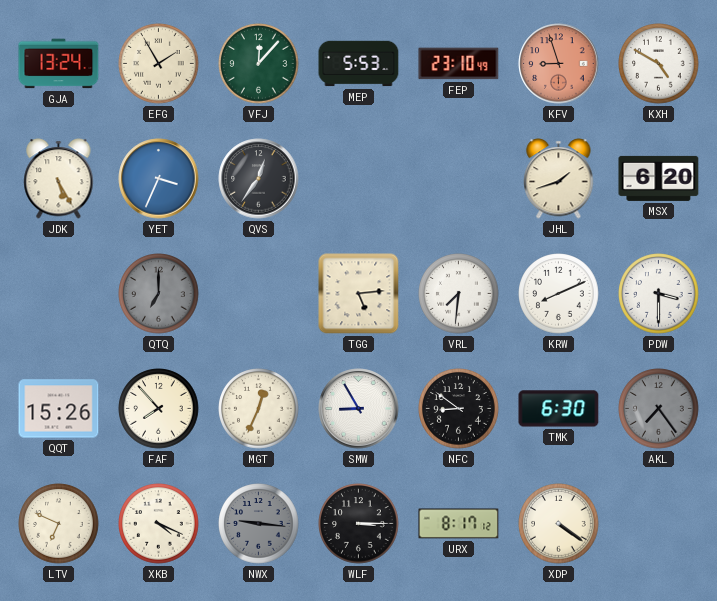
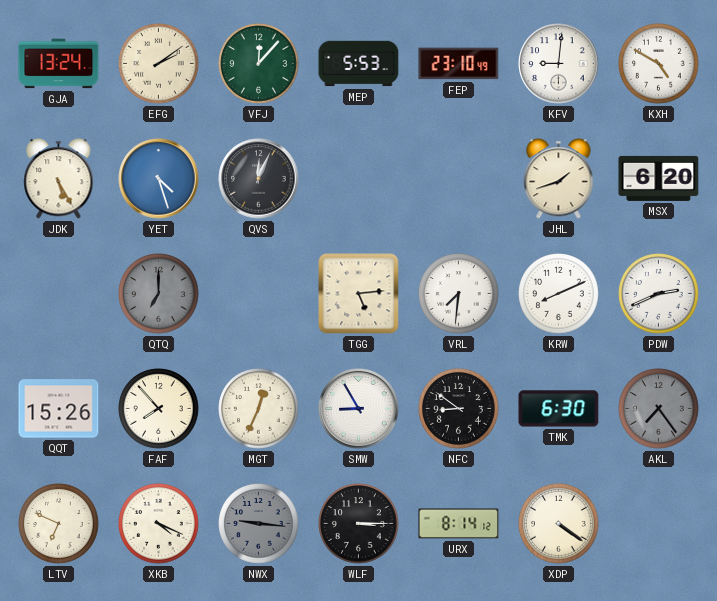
EFG: 1:55 -> 2:09
KFV: 8:57 -> 9:01
KFV dial: salmon -> white
YET: 3:34 -> 4:27
QVS: 12:36 -> 12:04
PDW: 3:30 -> 2:41
URX: 8:17 -> 8:14
